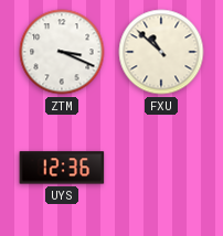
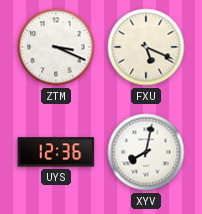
FXU: 10:52 -> 5:19
XYV: none -> 8:02
